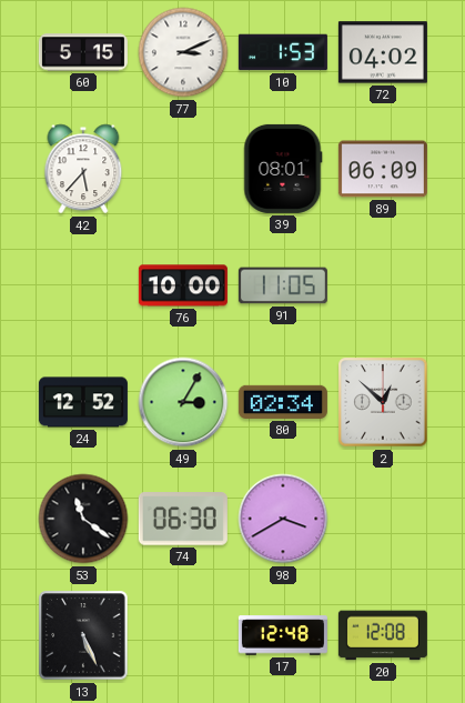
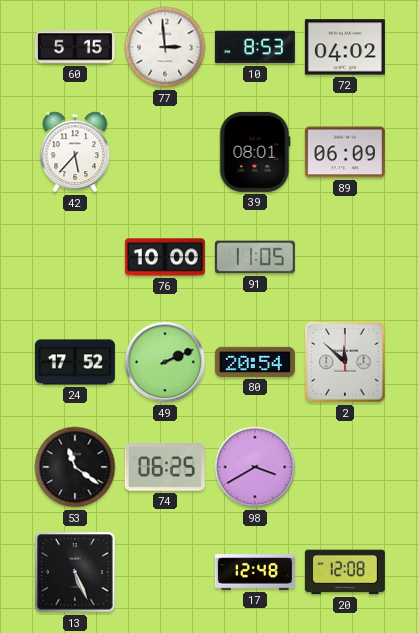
77: 3:11 -> 2:59
10: 1:53 -> 8:53
24: 12:52 -> 17:52
49: 3:05 -> 2:11
80: 02:34 -> 20:54
2: 12:52 -> 11:52
74: 06:30 -> 06:25
